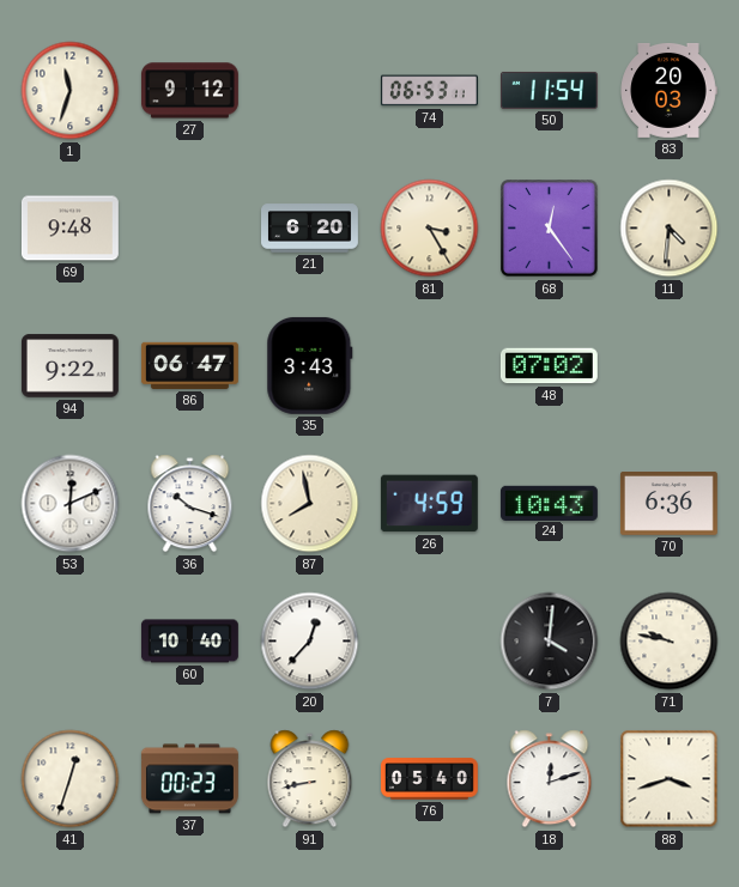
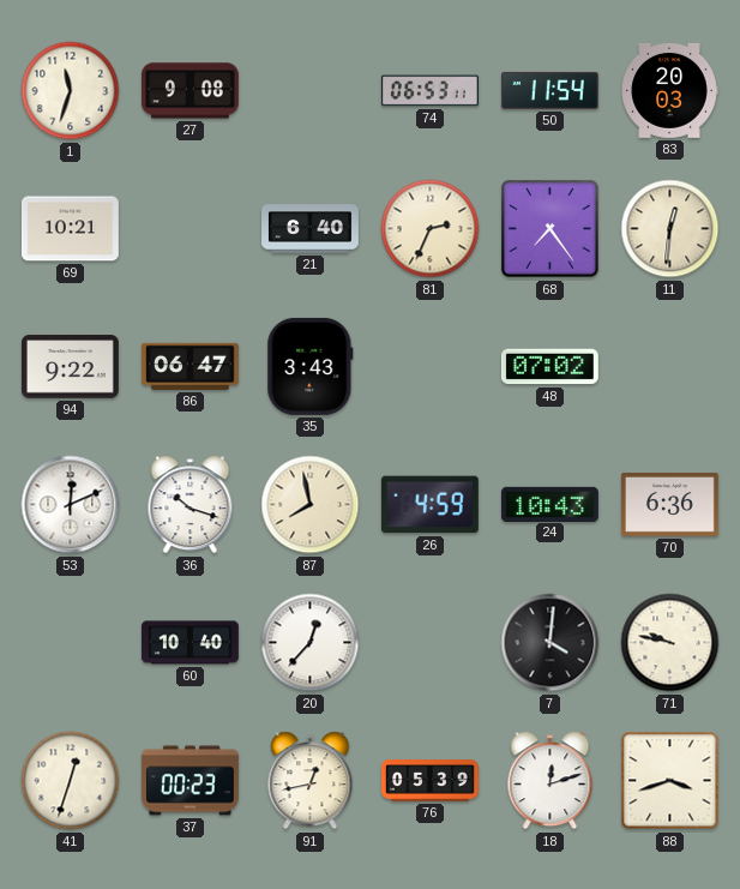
27: 9:12 -> 9:08
69: 9:48 -> 10:21
21: 6:20 -> 6:40
81: 3:25 -> 2:34
68: 12:24 -> 7:24
11: 4:31 -> 12:31
91: 8:43 -> 12:43
76: 05:40 -> 05:39
